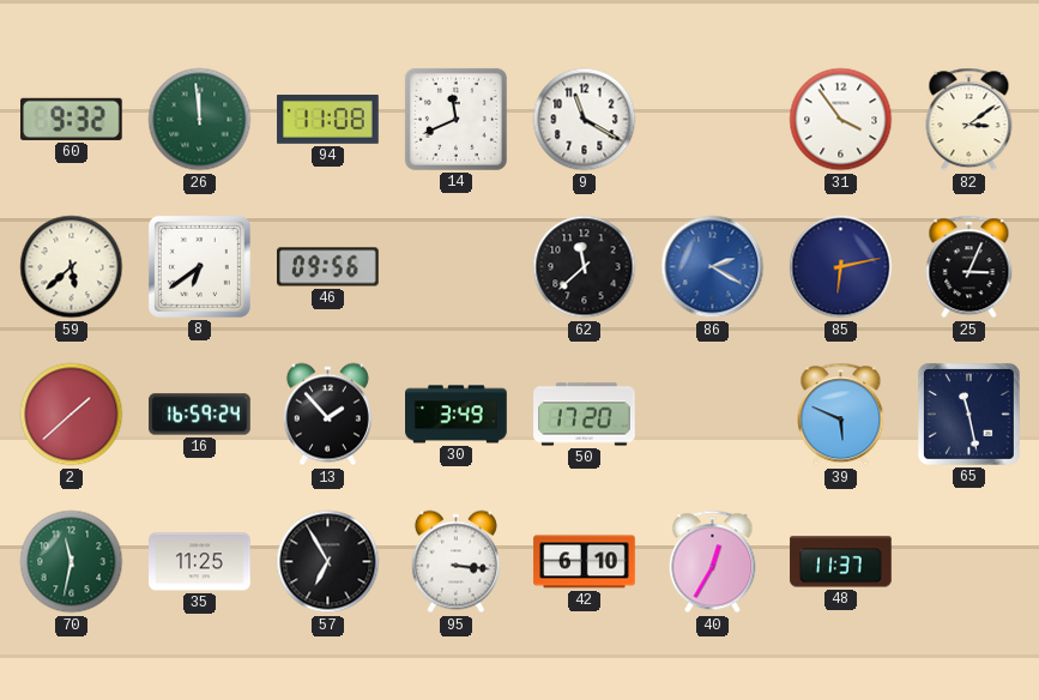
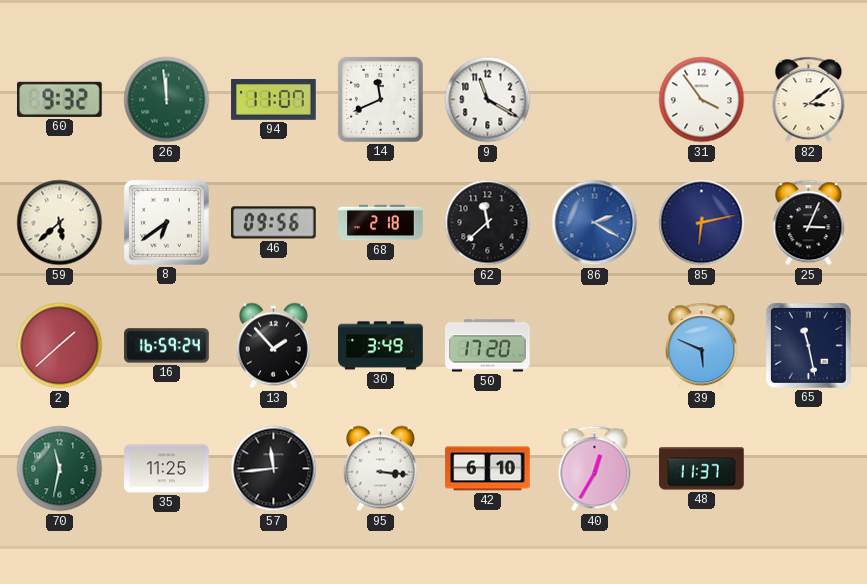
94: 11:08 -> 11:07
68: none -> 2:18
57: 6:55 -> 11:44
